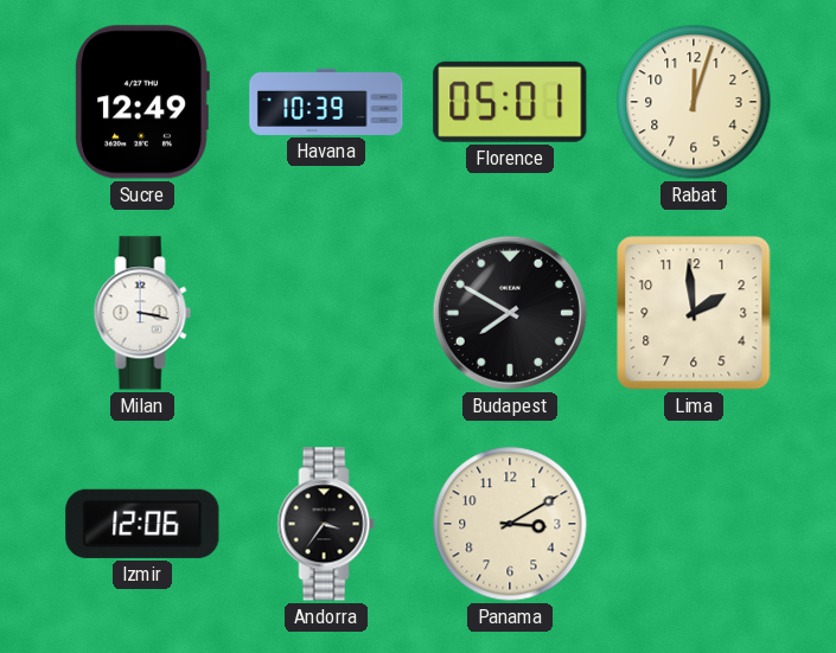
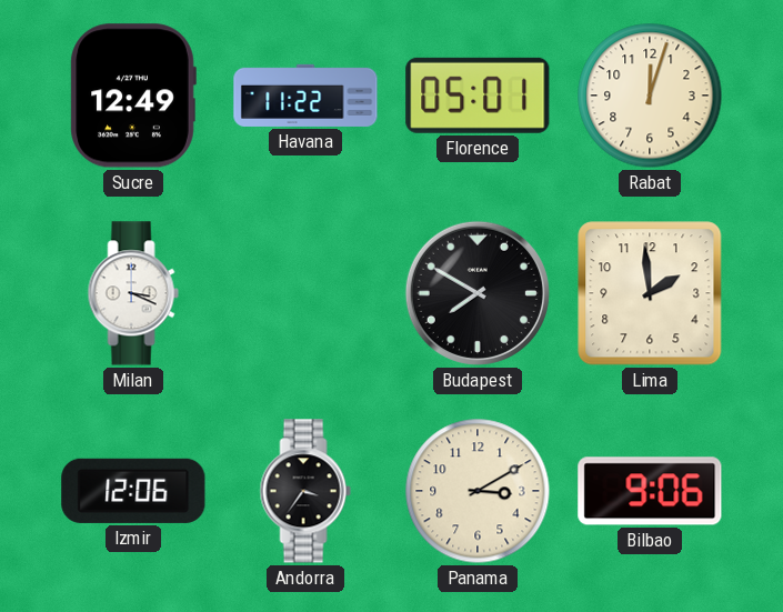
Havana: 10:39 -> 11:22
Milan: 3:17 -> 3:19
Bilbao: none -> 9:06
